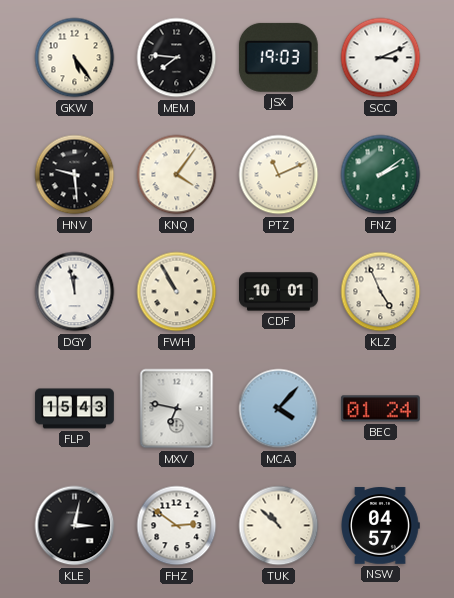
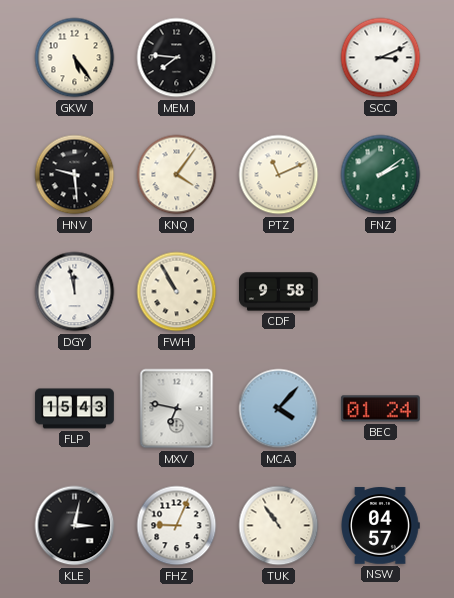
JSX: 19:03 -> none
CDF: 10:01 -> 9:58
KLZ: 4:56 -> none
FHZ: 2:51 -> 9:04
TUK: 10:52 -> 10:54
